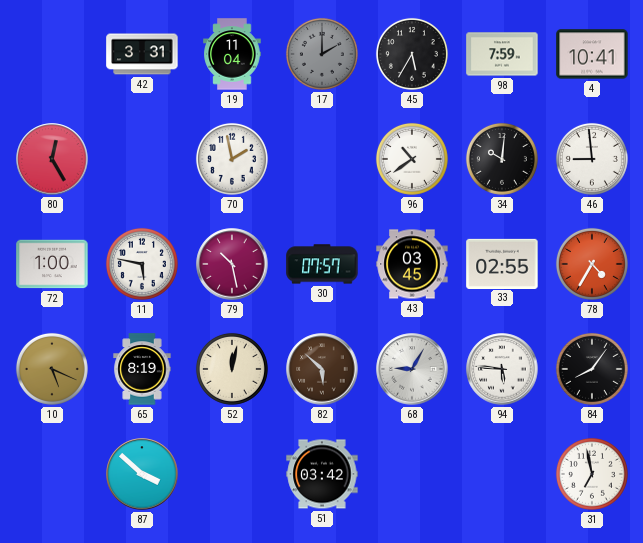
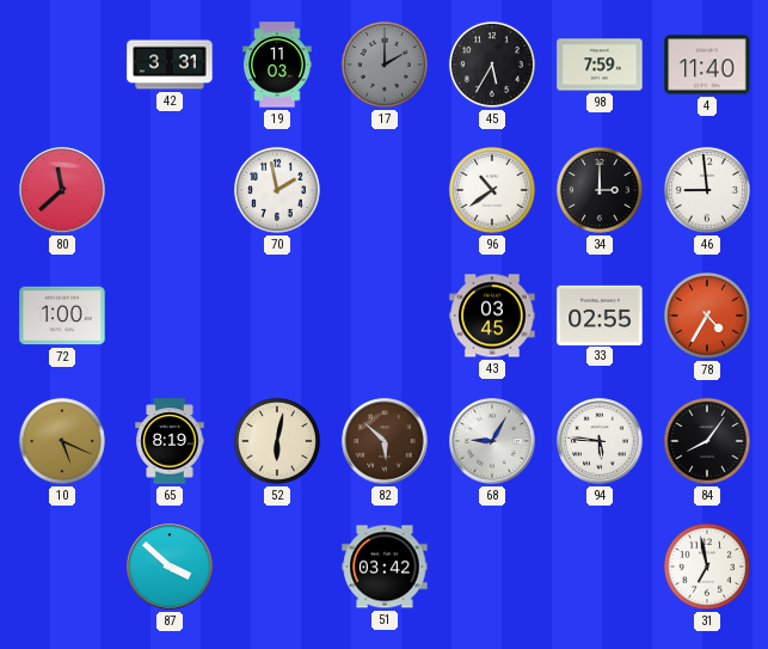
19: 11:04 -> 11:03
4: 10:41 -> 11:40
80: 12:25 -> 11:38
34: 10:01 -> 3:00
11: 5:47 -> none
79: 10:28 -> none
30: 07:57 -> none
52: 12:02 -> 6:02
